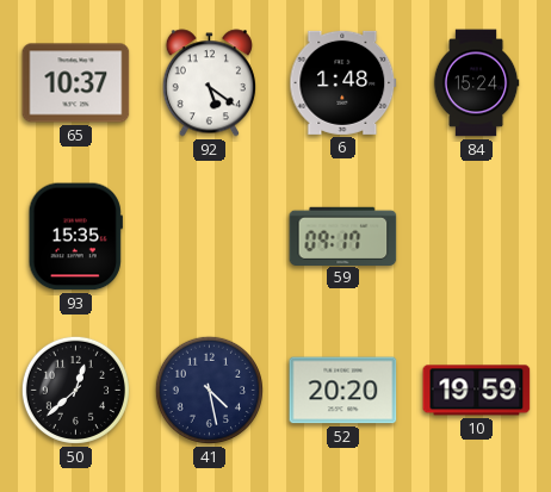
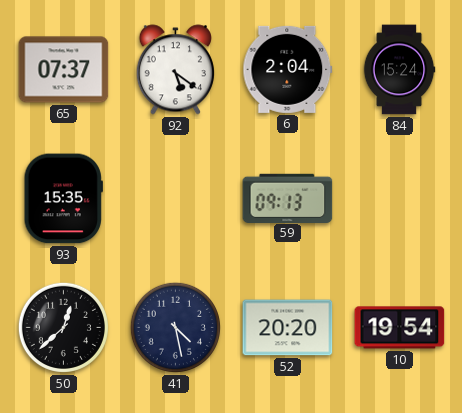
65: 10:37 -> 07:37
6: 1:48 -> 2:04
59: 09:17 -> 09:13
10: 19:59 -> 19:54
